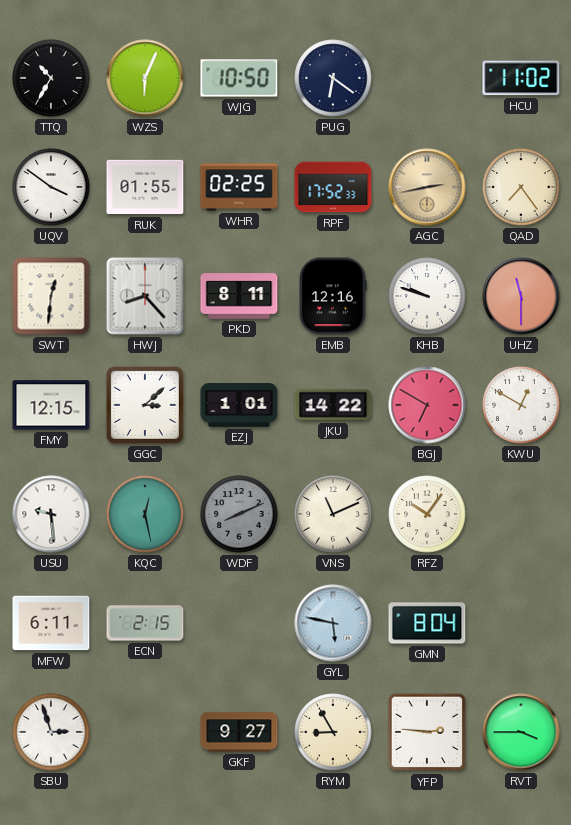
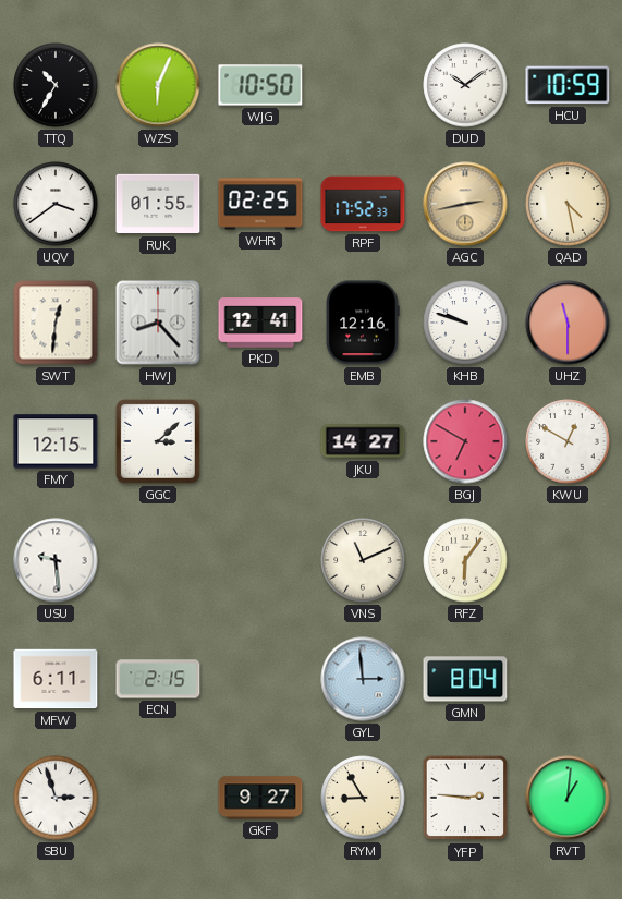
PUG: 6:21 -> none
DUD: none -> 10:09
HCU: 11:02 -> 10:59
UQV: 3:51 -> 3:39
QAD: 7:24 -> 4:28
PKD: 8:11 -> 12:41
EZJ: 1:01 -> none
JKU: 14:22 -> 14:27
KQC: 12:28 -> none
WDF: 8:11 -> none
RFZ: 10:06 -> 6:06
GYL: 5:47 -> 2:59
RVT: 3:45 -> 1:01
